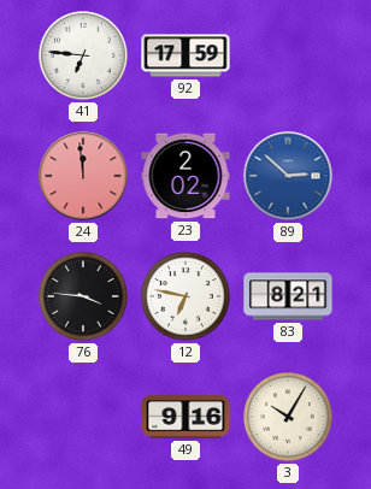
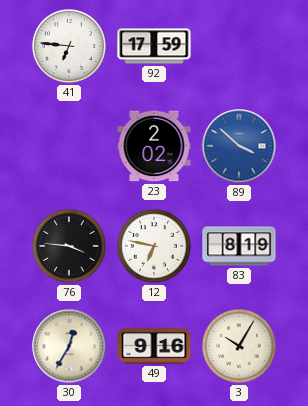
24: 11:59 -> none
89: 2:52 -> 3:52
83: 8:21 -> 8:19
30: none -> 12:35
